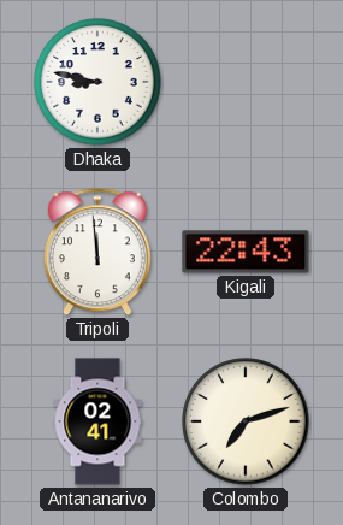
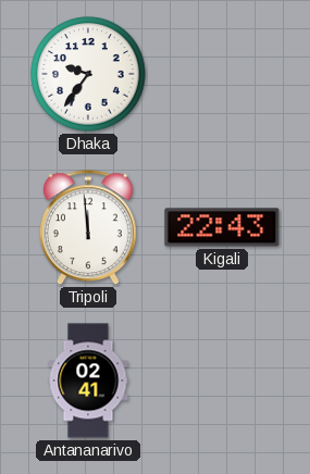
Dhaka: 8:47 -> 9:36
Colombo: 7:12 -> none
